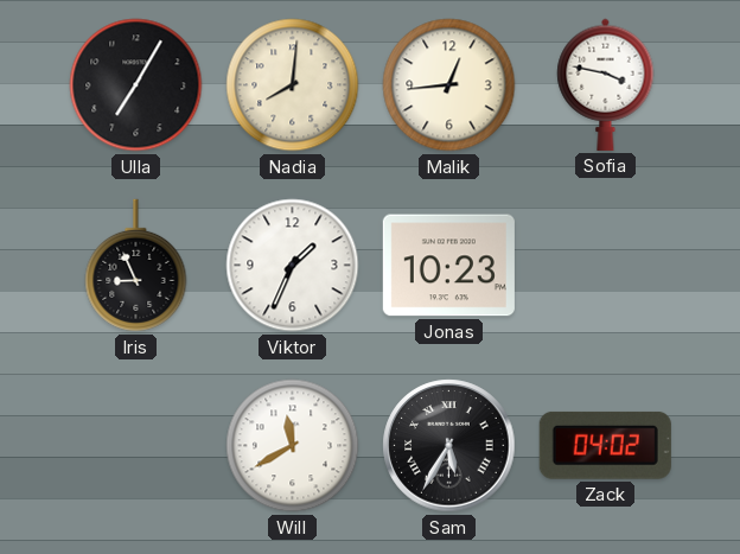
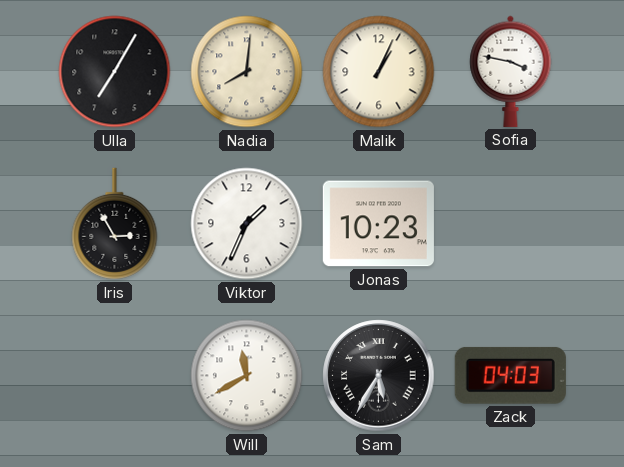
Malik: 12:44 -> 1:04
Iris: 8:56 -> 2:55
Zack: 04:02 -> 04:03
